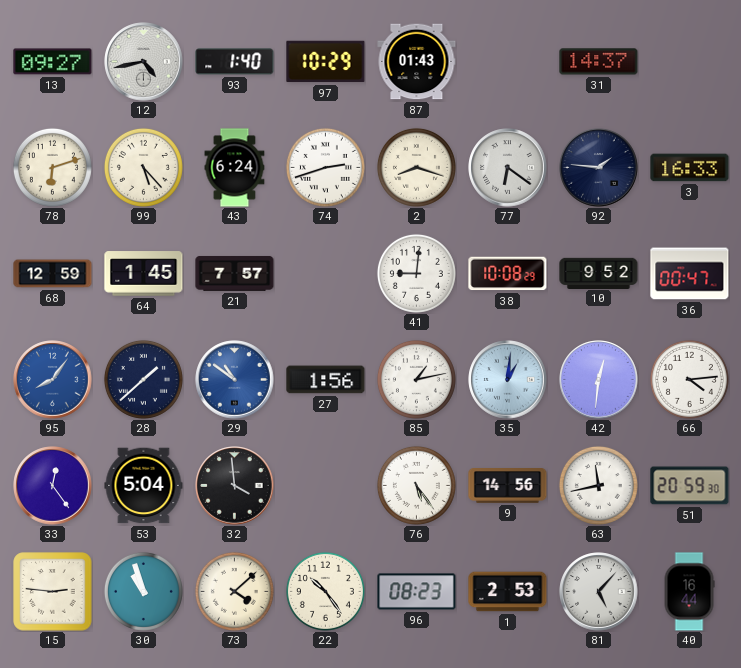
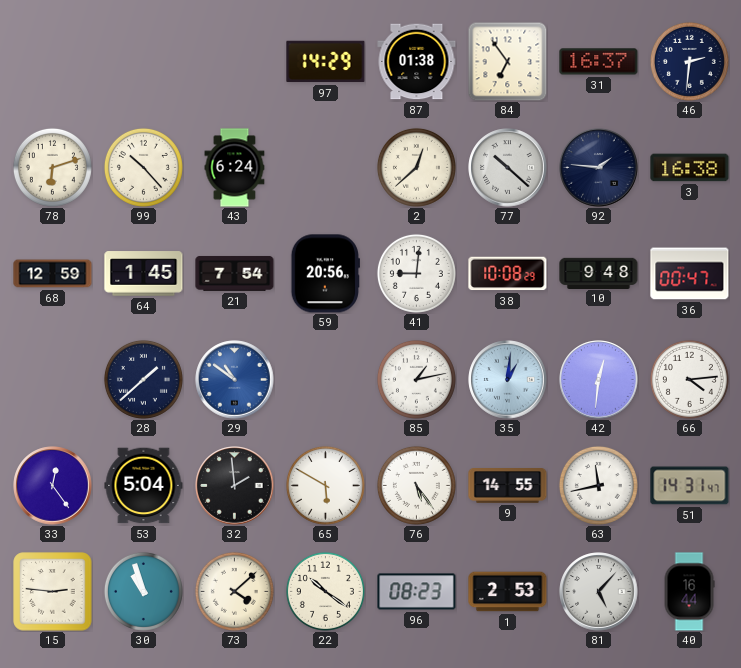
13: 09:27 -> none
12: 4:43 -> none
93: 1:40 -> none
97: 10:29 -> 14:29
87: 01:43 -> 01:38
84: none -> 6:54
31: 14:37 -> 16:37
46: none -> 2:31
99: 5:23 -> 10:23
74: 2:42 -> none
2: 8:18 -> 12:38
77: 6:21 -> 10:22
3: 16:33 -> 16:38
21: 7:57 -> 7:54
59: none -> 20:56
10: 9:52 -> 9:48
95: 8:06 -> none
27: 1:56 -> none
32: 3:59 -> 1:59
65: none -> 5:50
9: 14:56 -> 14:55
51: 20:59 -> 14:31
22: 10:24 -> 10:21
